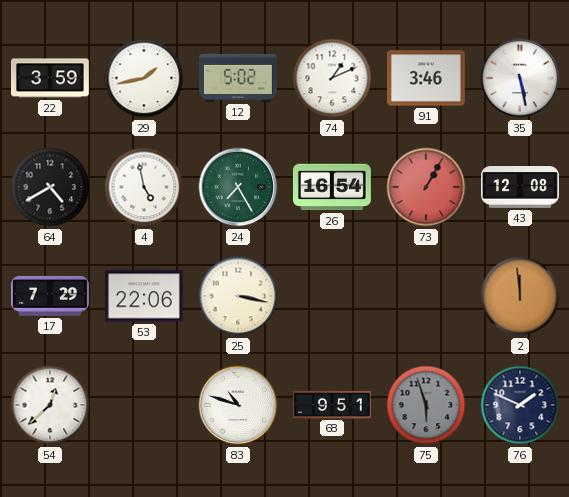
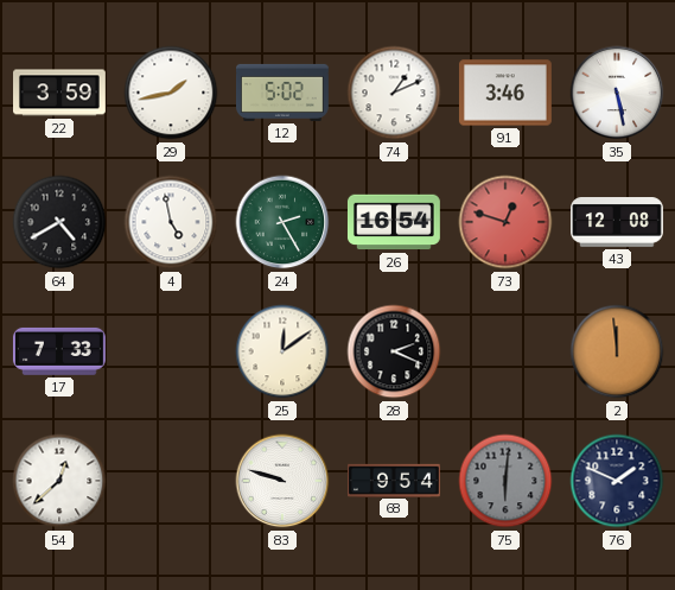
24: 7:25 -> 2:25
73: 1:05 -> 12:48
17: 7:29 -> 7:33
53: 22:06 -> none
25: 3:17 -> 12:09
28: none -> 2:19
83: 10:48 -> 9:48
68: 9:51 -> 9:54
75: 5:57 -> 6:01
